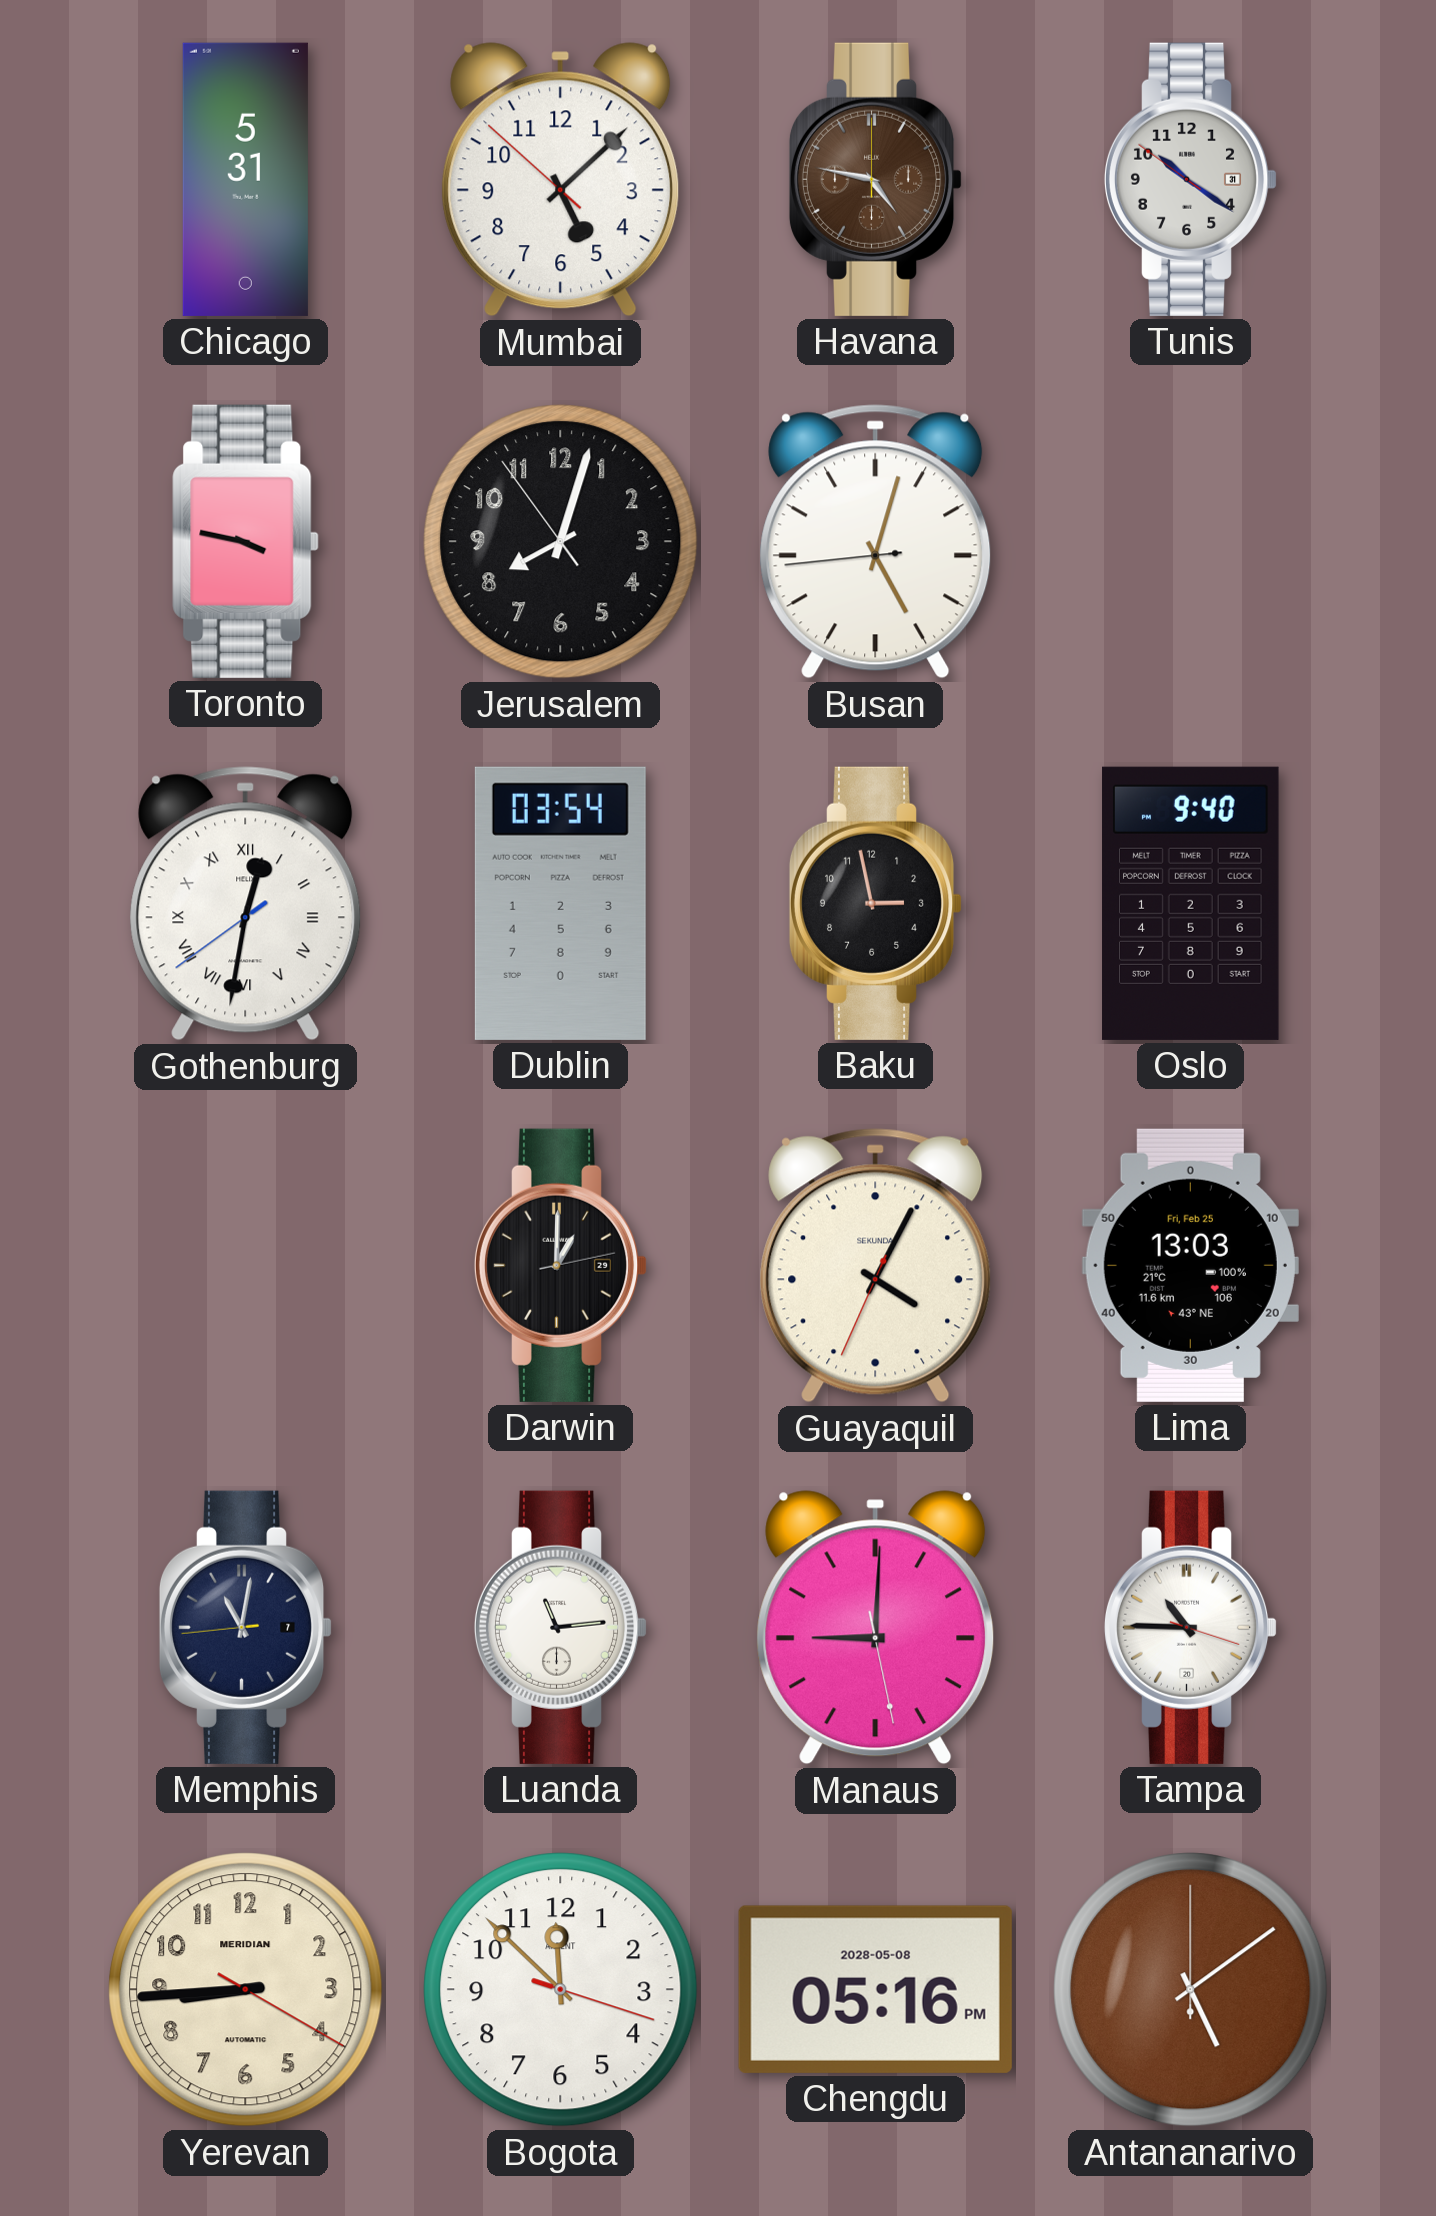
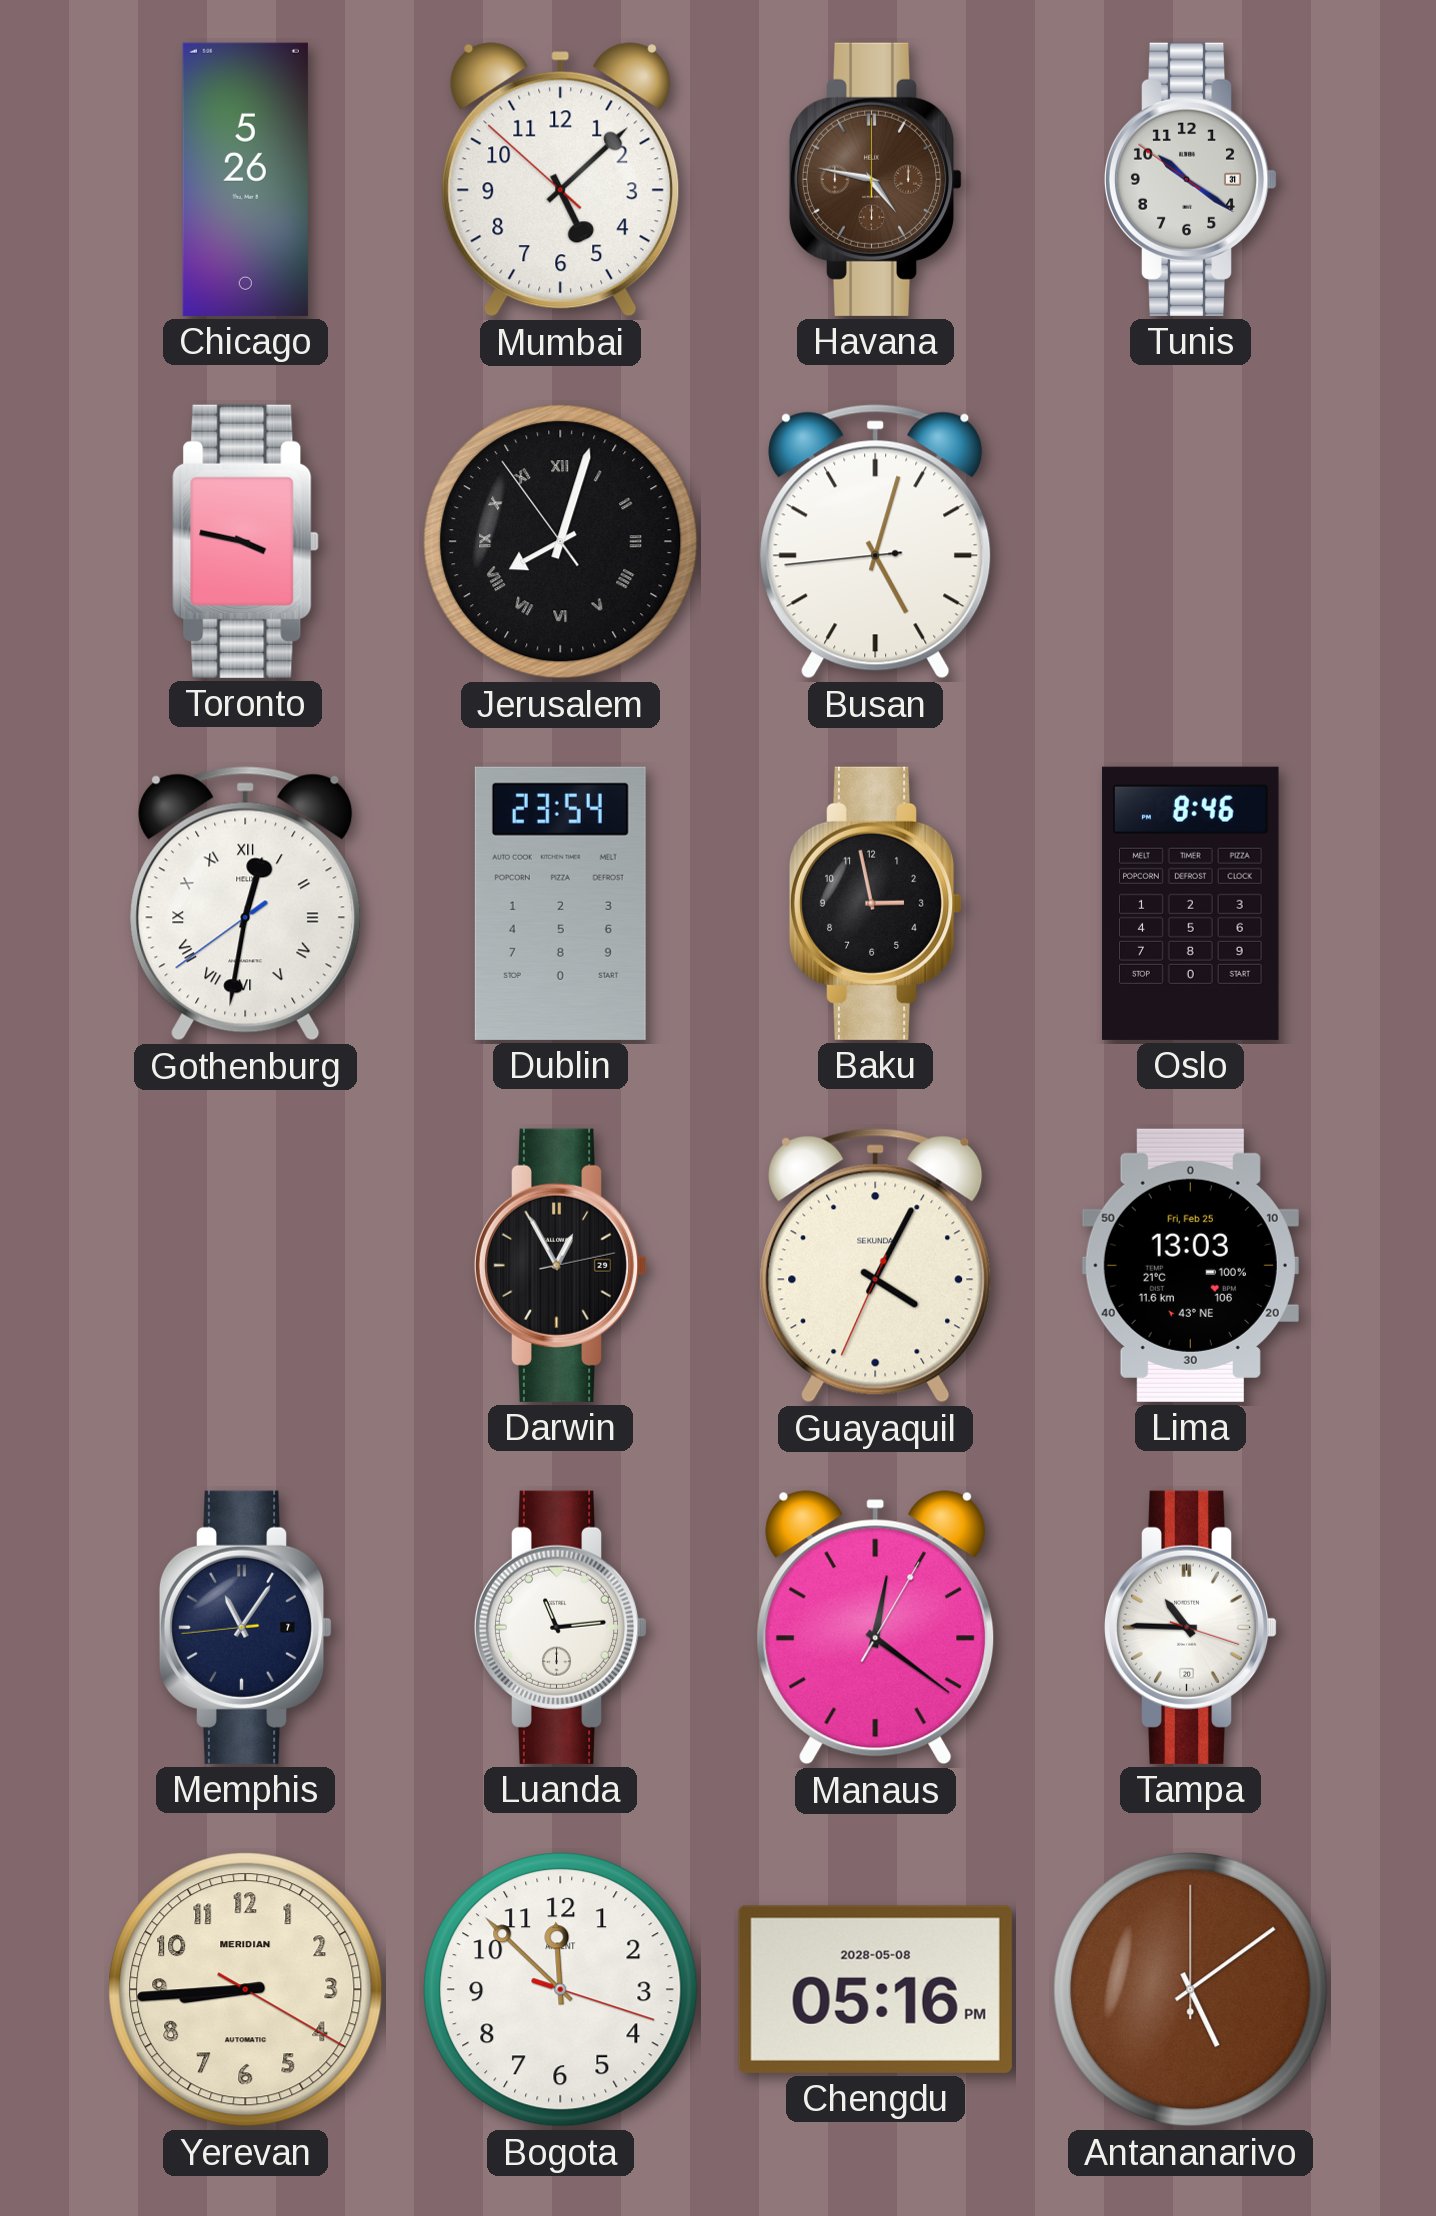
Chicago: 5:31 -> 5:26
Jerusalem numerals: Arabic -> Roman
Dublin: 03:54 -> 23:54
Oslo: 9:40 -> 8:46
Darwin: 1:00 -> 12:55
Memphis: 11:01 -> 11:05
Manaus: 9:00 -> 12:21
